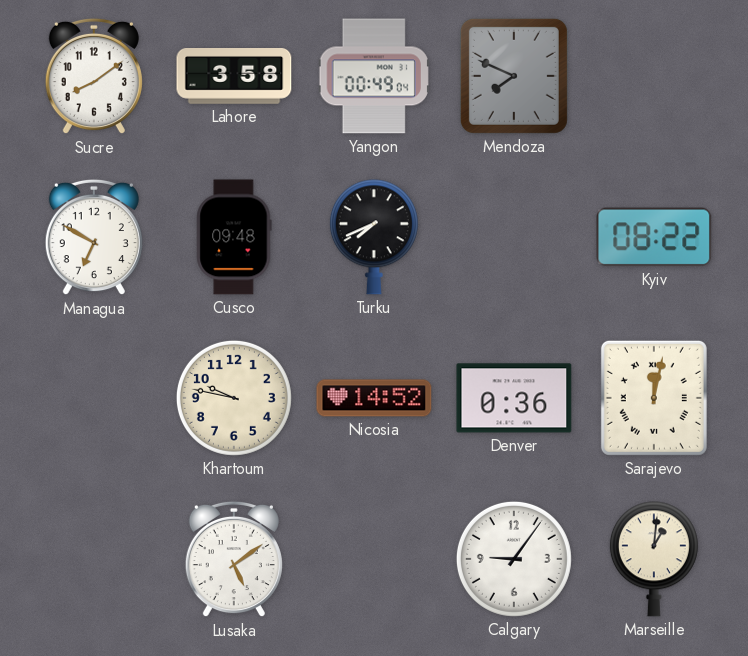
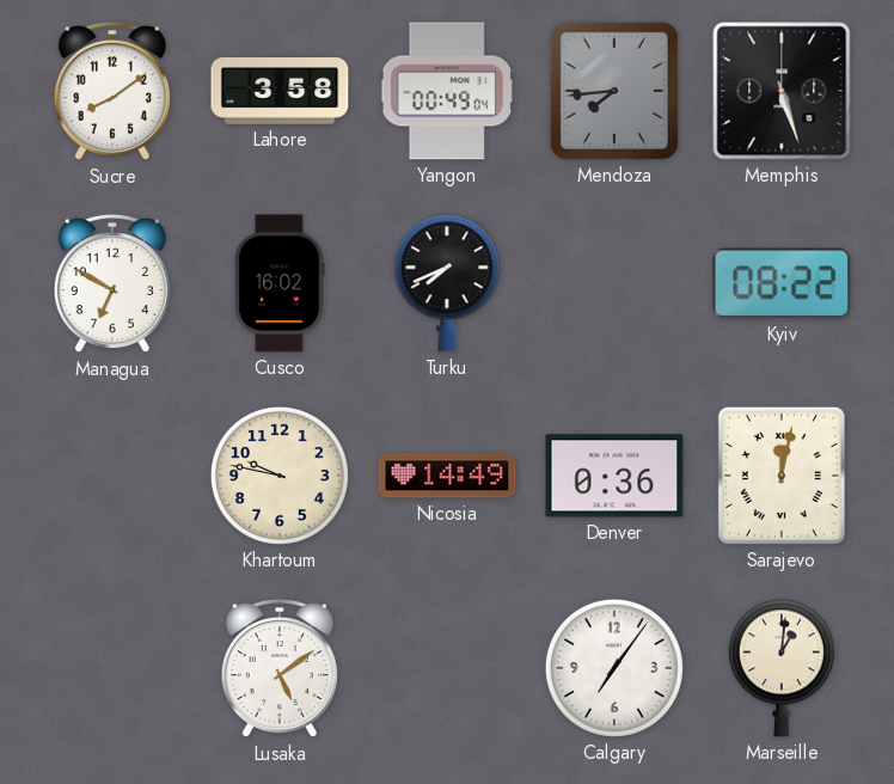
Mendoza: 7:49 -> 7:44
Memphis: none -> 5:27
Cusco: 09:48 -> 16:02
Nicosia: 14:52 -> 14:49
Calgary: 9:06 -> 7:06
